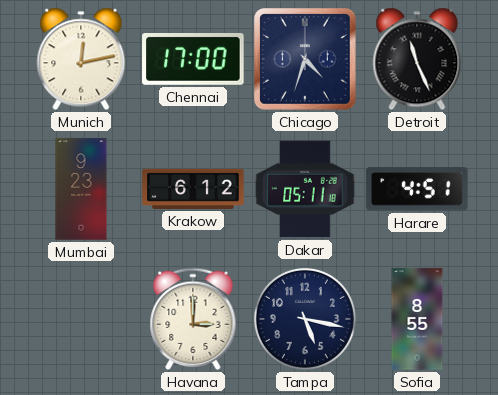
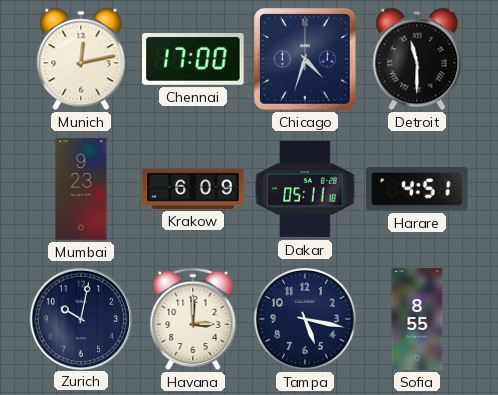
Detroit: 11:26 -> 11:30
Krakow: 6:12 -> 6:09
Zurich: none -> 10:02
